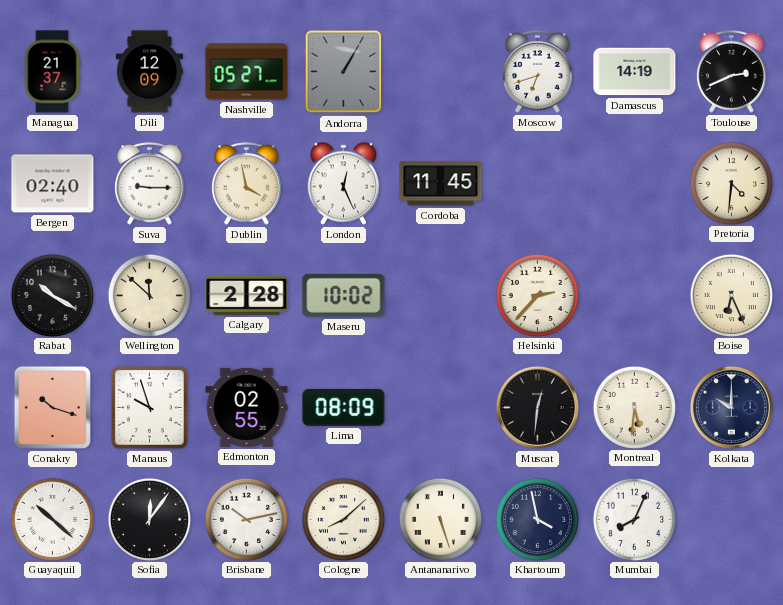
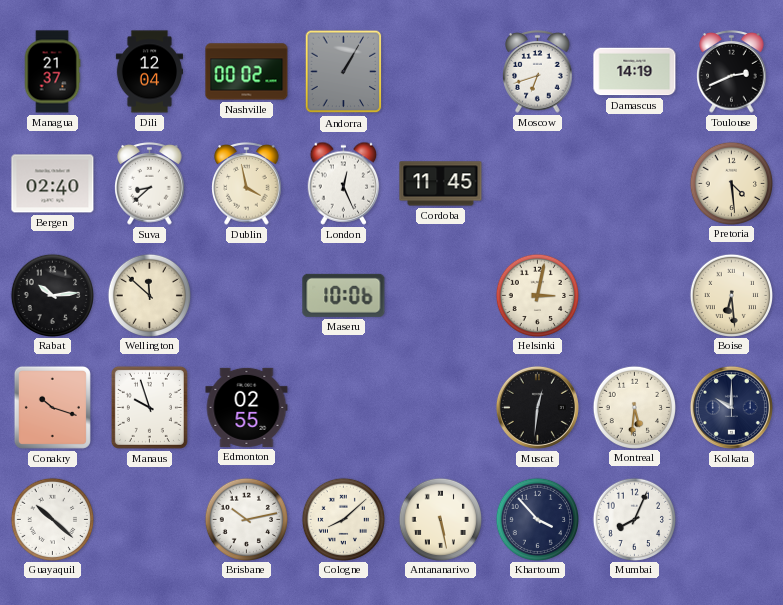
Dili: 12:09 -> 12:04
Nashville: 05:27 -> 00:02
Suva: 9:15 -> 8:38
Pretoria: 4:31 -> 4:29
Rabat: 10:20 -> 10:14
Calgary: 2:28 -> none
Maseru: 10:02 -> 10:06
Helsinki: 2:37 -> 3:02
Boise: 6:26 -> 6:29
Lima: 08:09 -> none
Sofia: 12:06 -> none
Antananarivo: 5:27 -> 5:28
Khartoum: 3:58 -> 3:53
